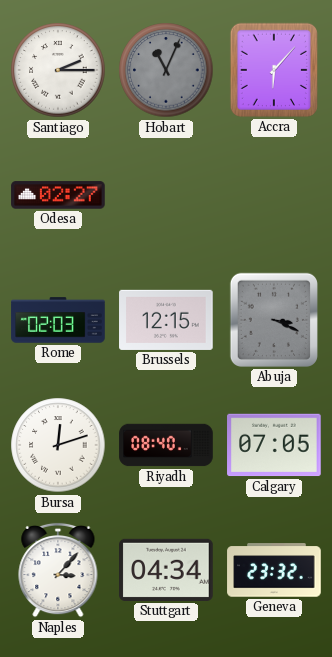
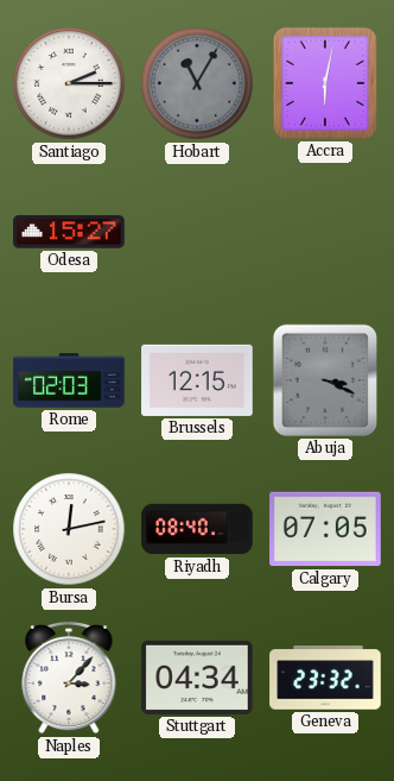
Hobart: 11:04 -> 11:05
Accra: 6:07 -> 6:02
Odesa: 02:27 -> 15:27
Bursa: 12:12 -> 12:13
